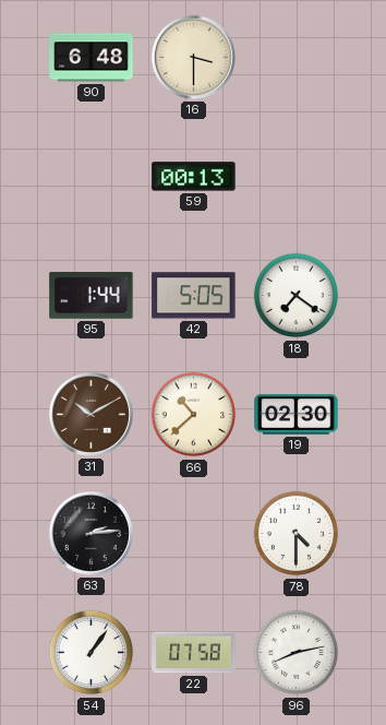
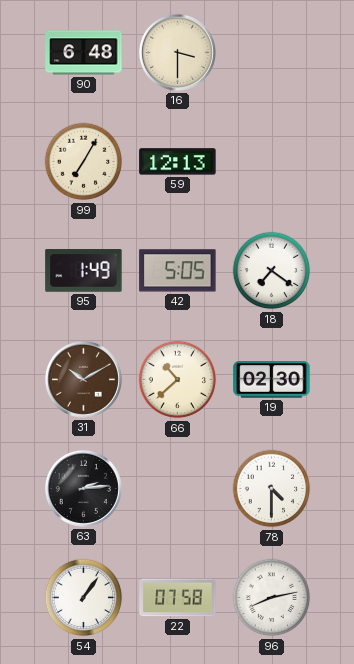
99: none -> 7:05
59: 00:13 -> 12:13
95: 1:44 -> 1:49
